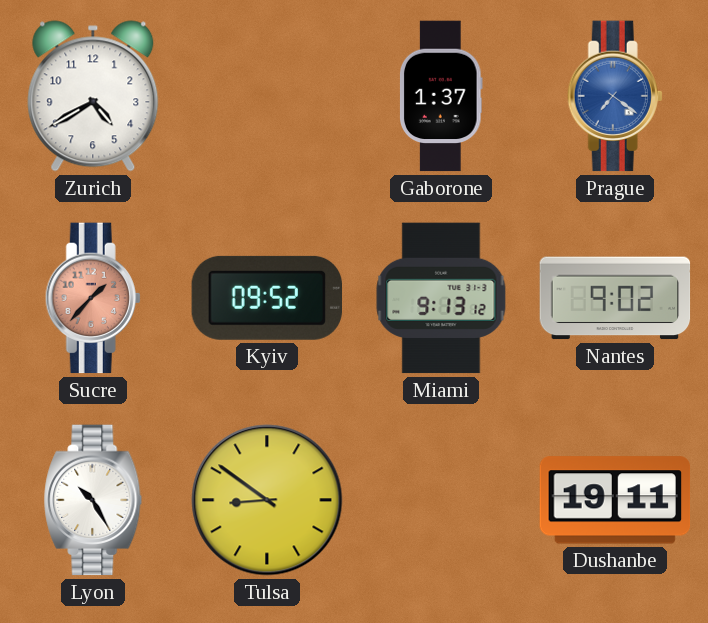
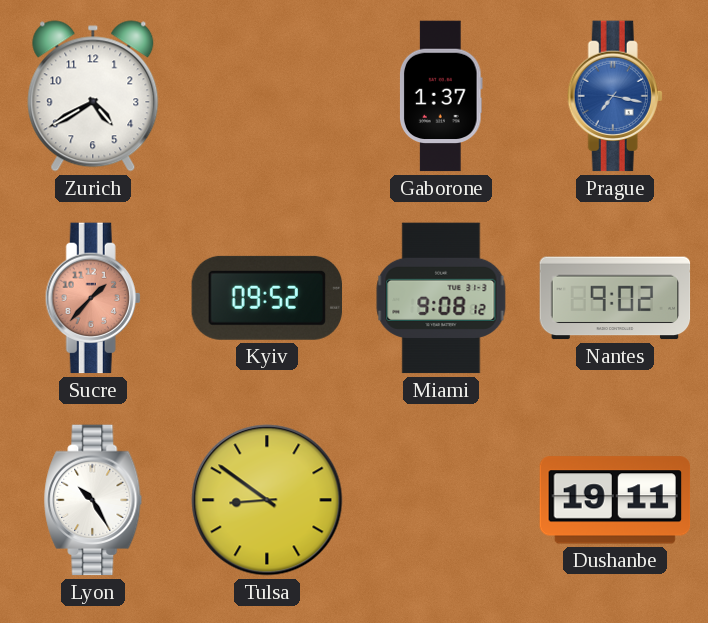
Prague: 7:21 -> 7:17
Miami: 9:13 -> 9:08
